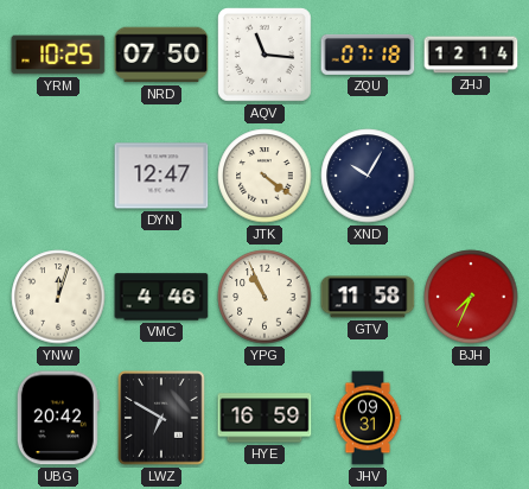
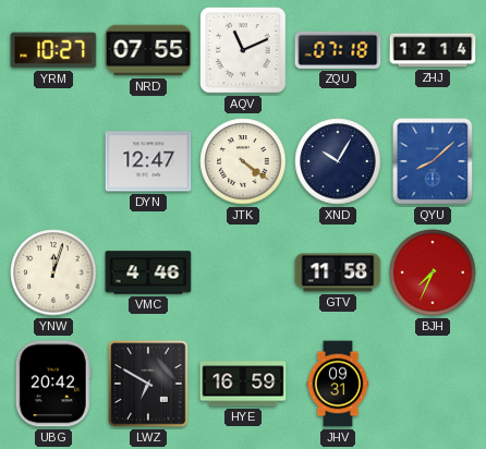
YRM: 10:25 -> 10:27
NRD: 07:50 -> 07:55
AQV: 11:16 -> 11:11
QYU: none -> 8:08
YPG: 10:56 -> none
